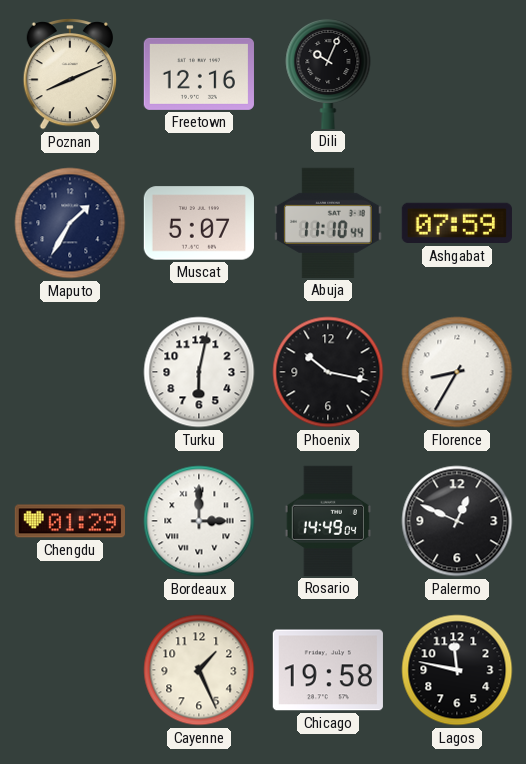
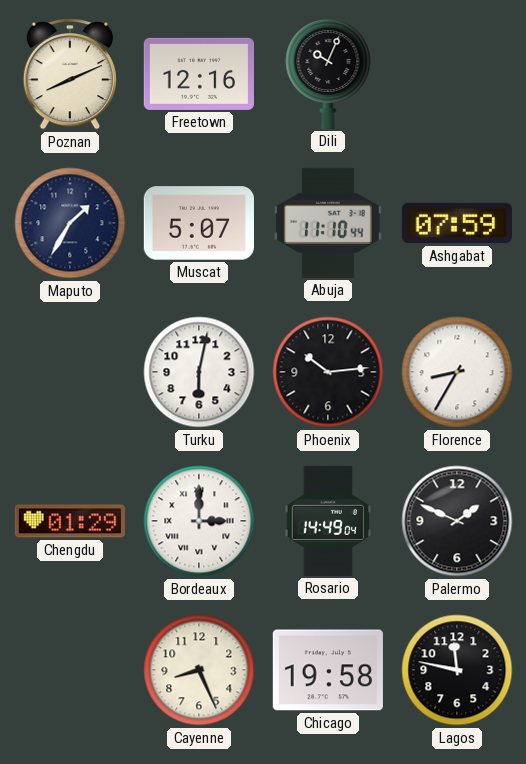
Phoenix: 10:17 -> 10:14
Palermo: 12:49 -> 1:49
Cayenne: 1:26 -> 8:26
